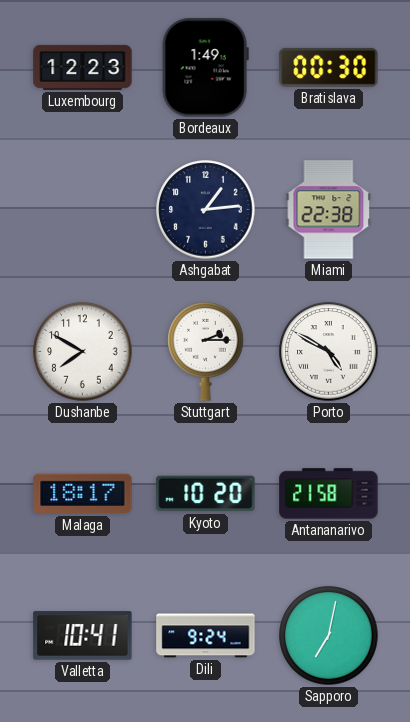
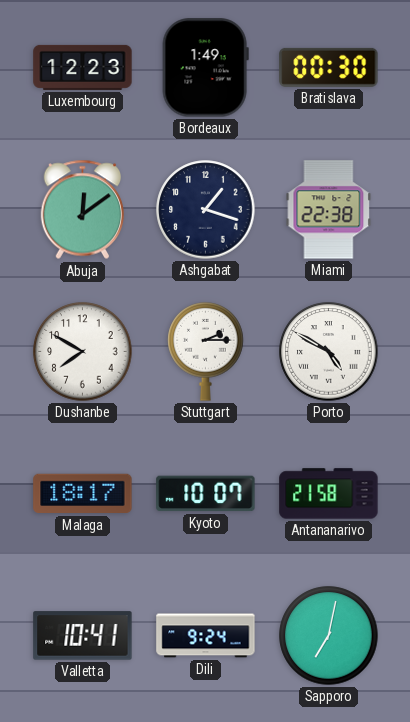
Abuja: none -> 12:09
Ashgabat: 1:14 -> 1:18
Kyoto: 10:20 -> 10:07
